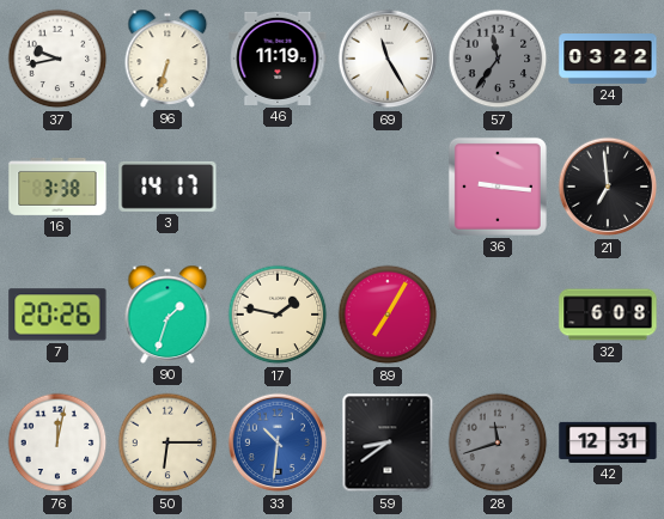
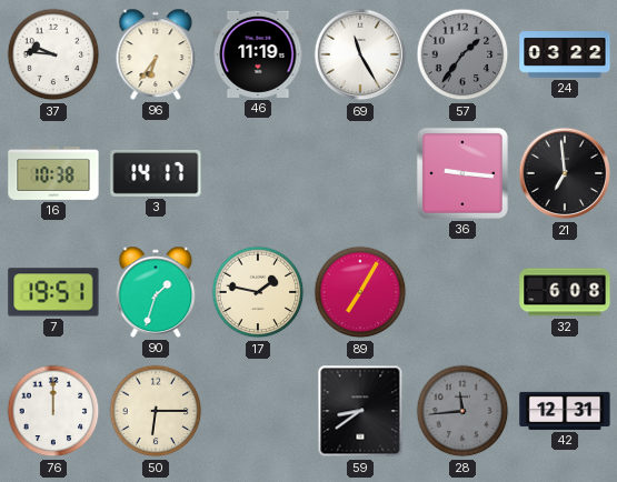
37: 9:43 -> 9:46
96: 6:33 -> 6:36
57: 11:36 -> 1:36
16: 3:38 -> 10:38
7: 20:26 -> 19:51
76: 12:02 -> 12:00
33: 10:31 -> none
28: 11:42 -> 11:44
